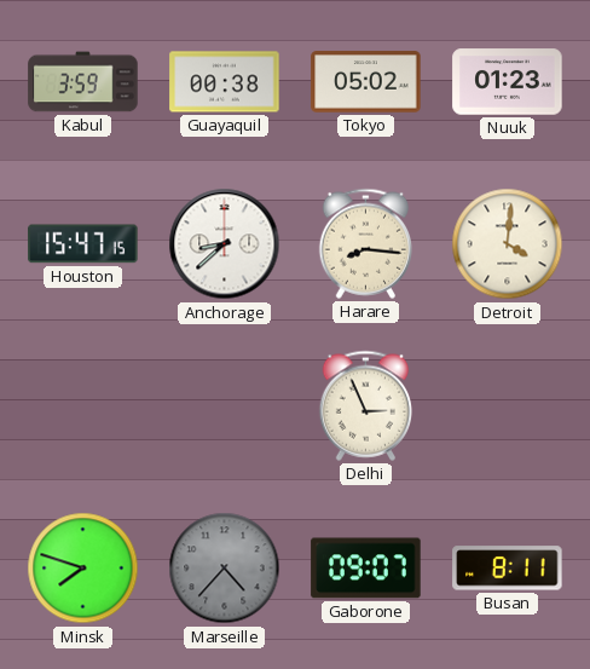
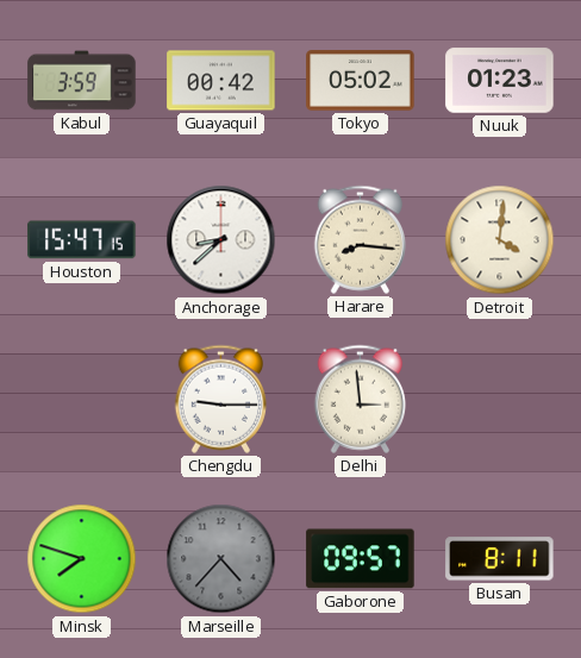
Guayaquil: 00:38 -> 00:42
Chengdu: none -> 9:15
Delhi: 2:56 -> 2:59
Gaborone: 09:07 -> 09:57
